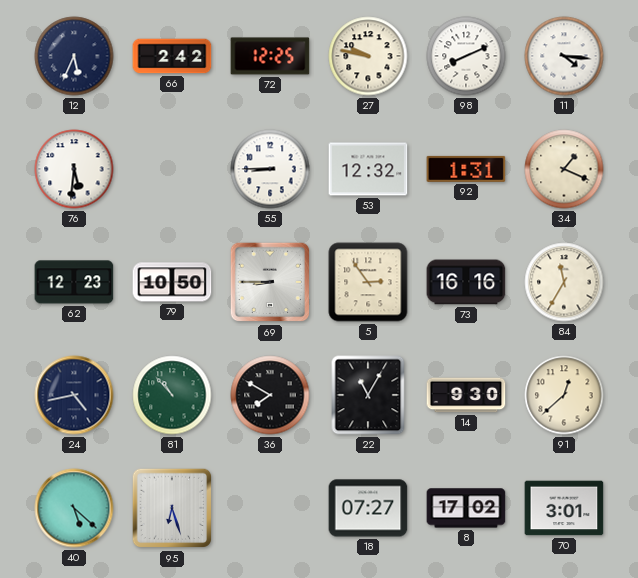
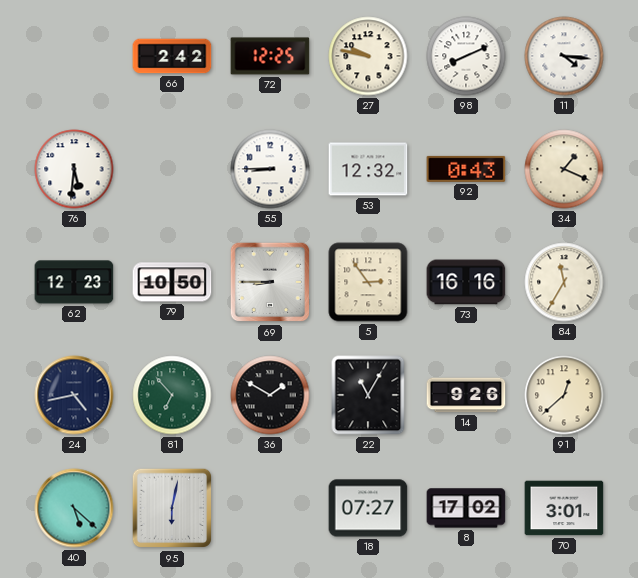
12: 5:34 -> none
92: 1:31 -> 0:43
81: 10:53 -> 6:53
36: 7:50 -> 1:50
14: 9:30 -> 9:26
95: 6:27 -> 6:02
